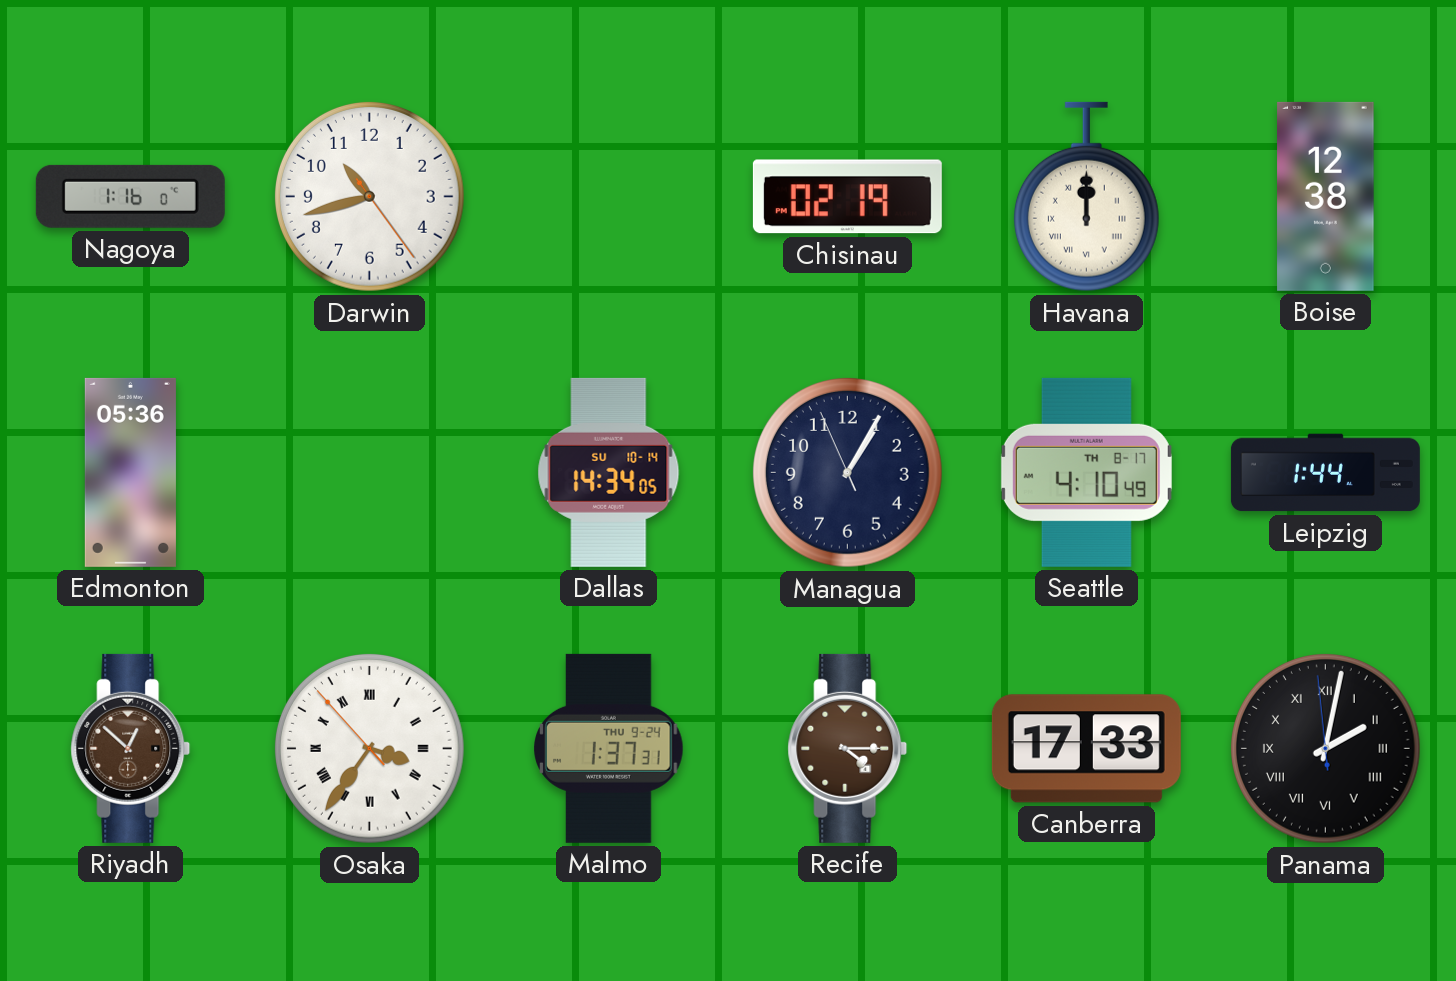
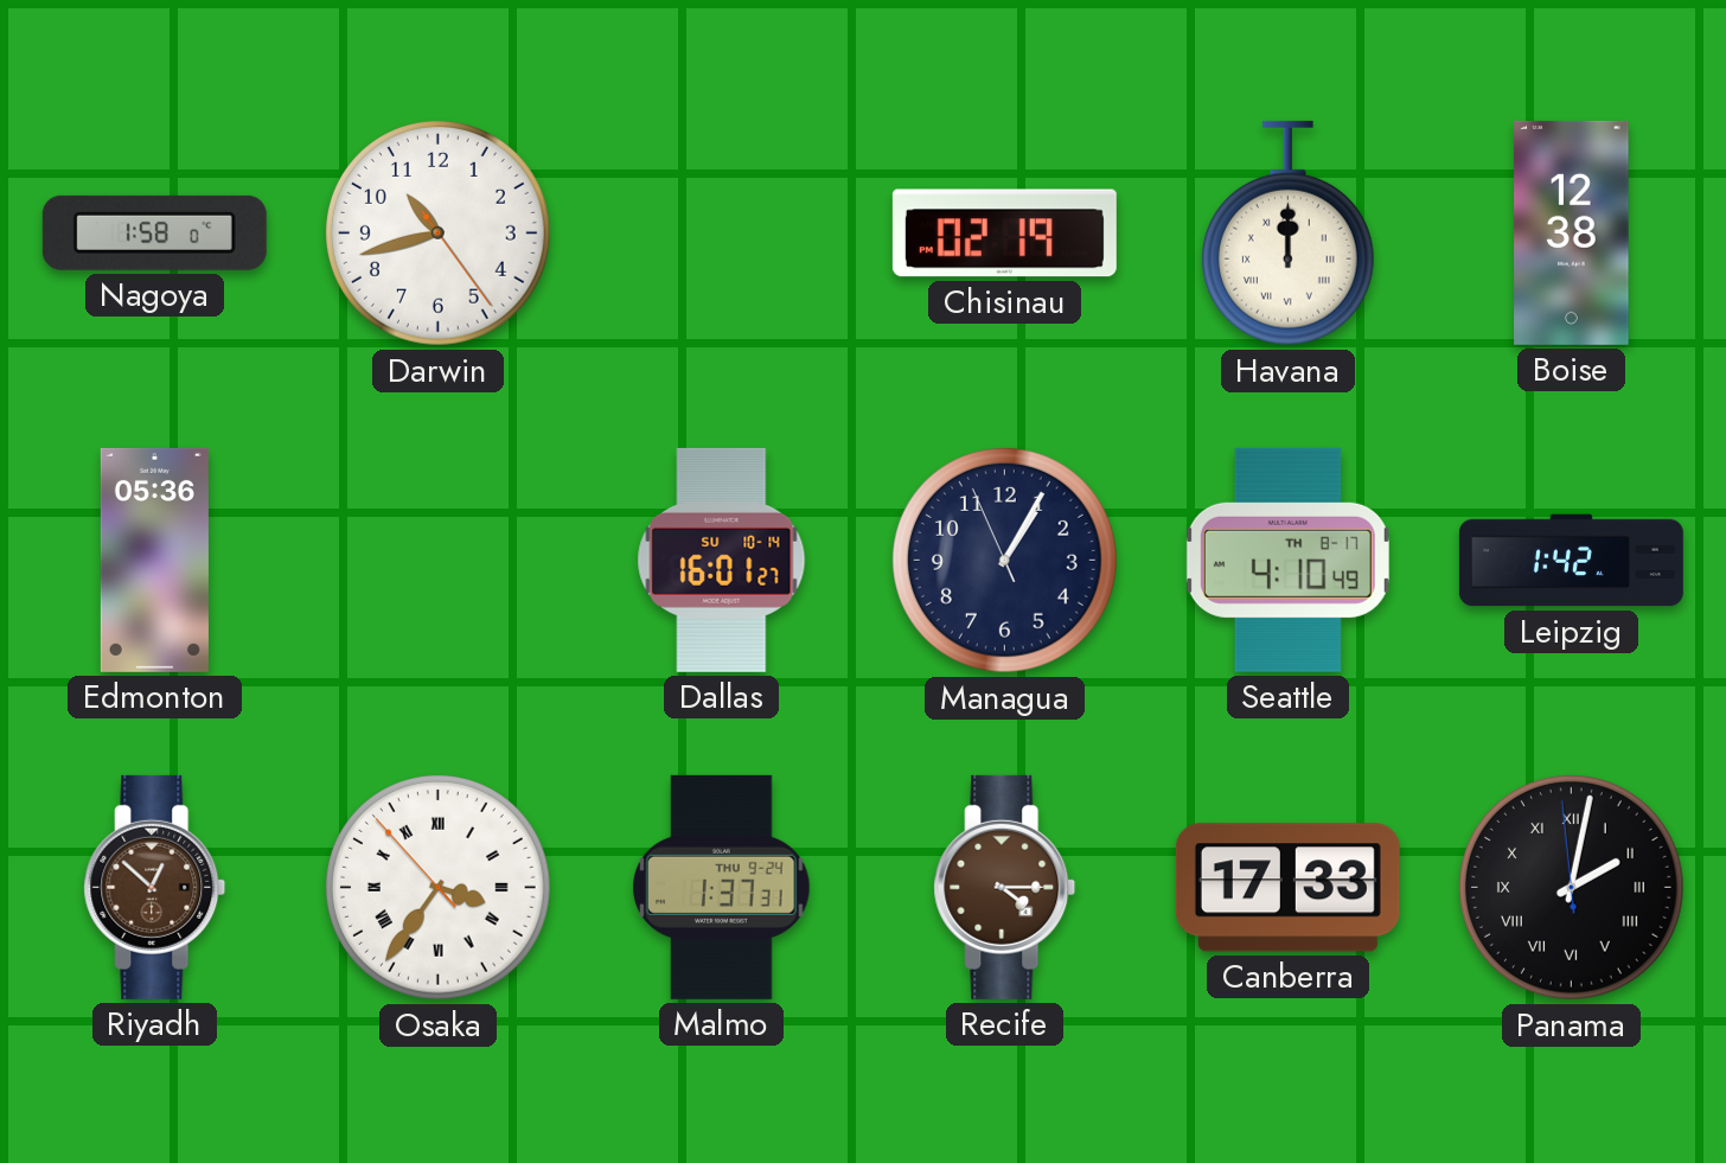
Nagoya: 1:16 -> 1:58
Dallas: 14:34 -> 16:01
Leipzig: 1:44 -> 1:42
